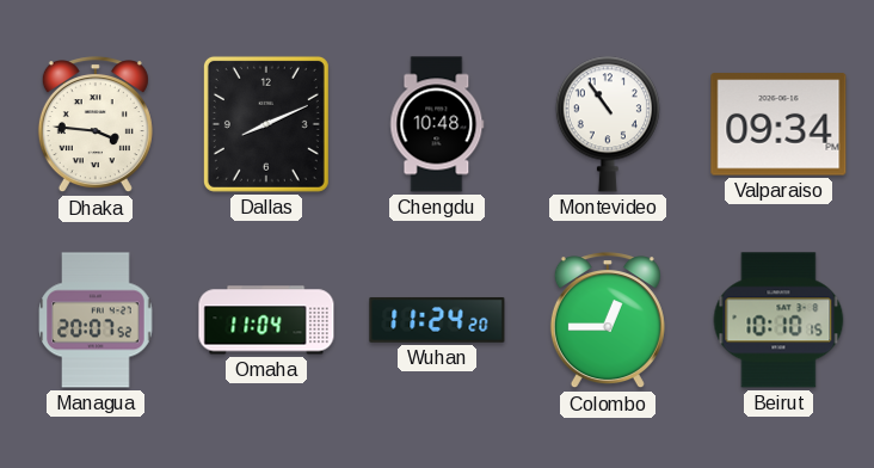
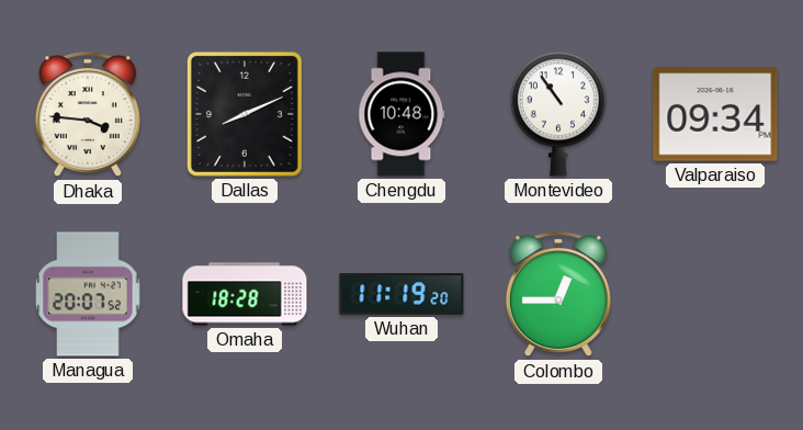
Omaha: 11:04 -> 18:28
Wuhan: 11:24 -> 11:19
Beirut: 10:10 -> none
